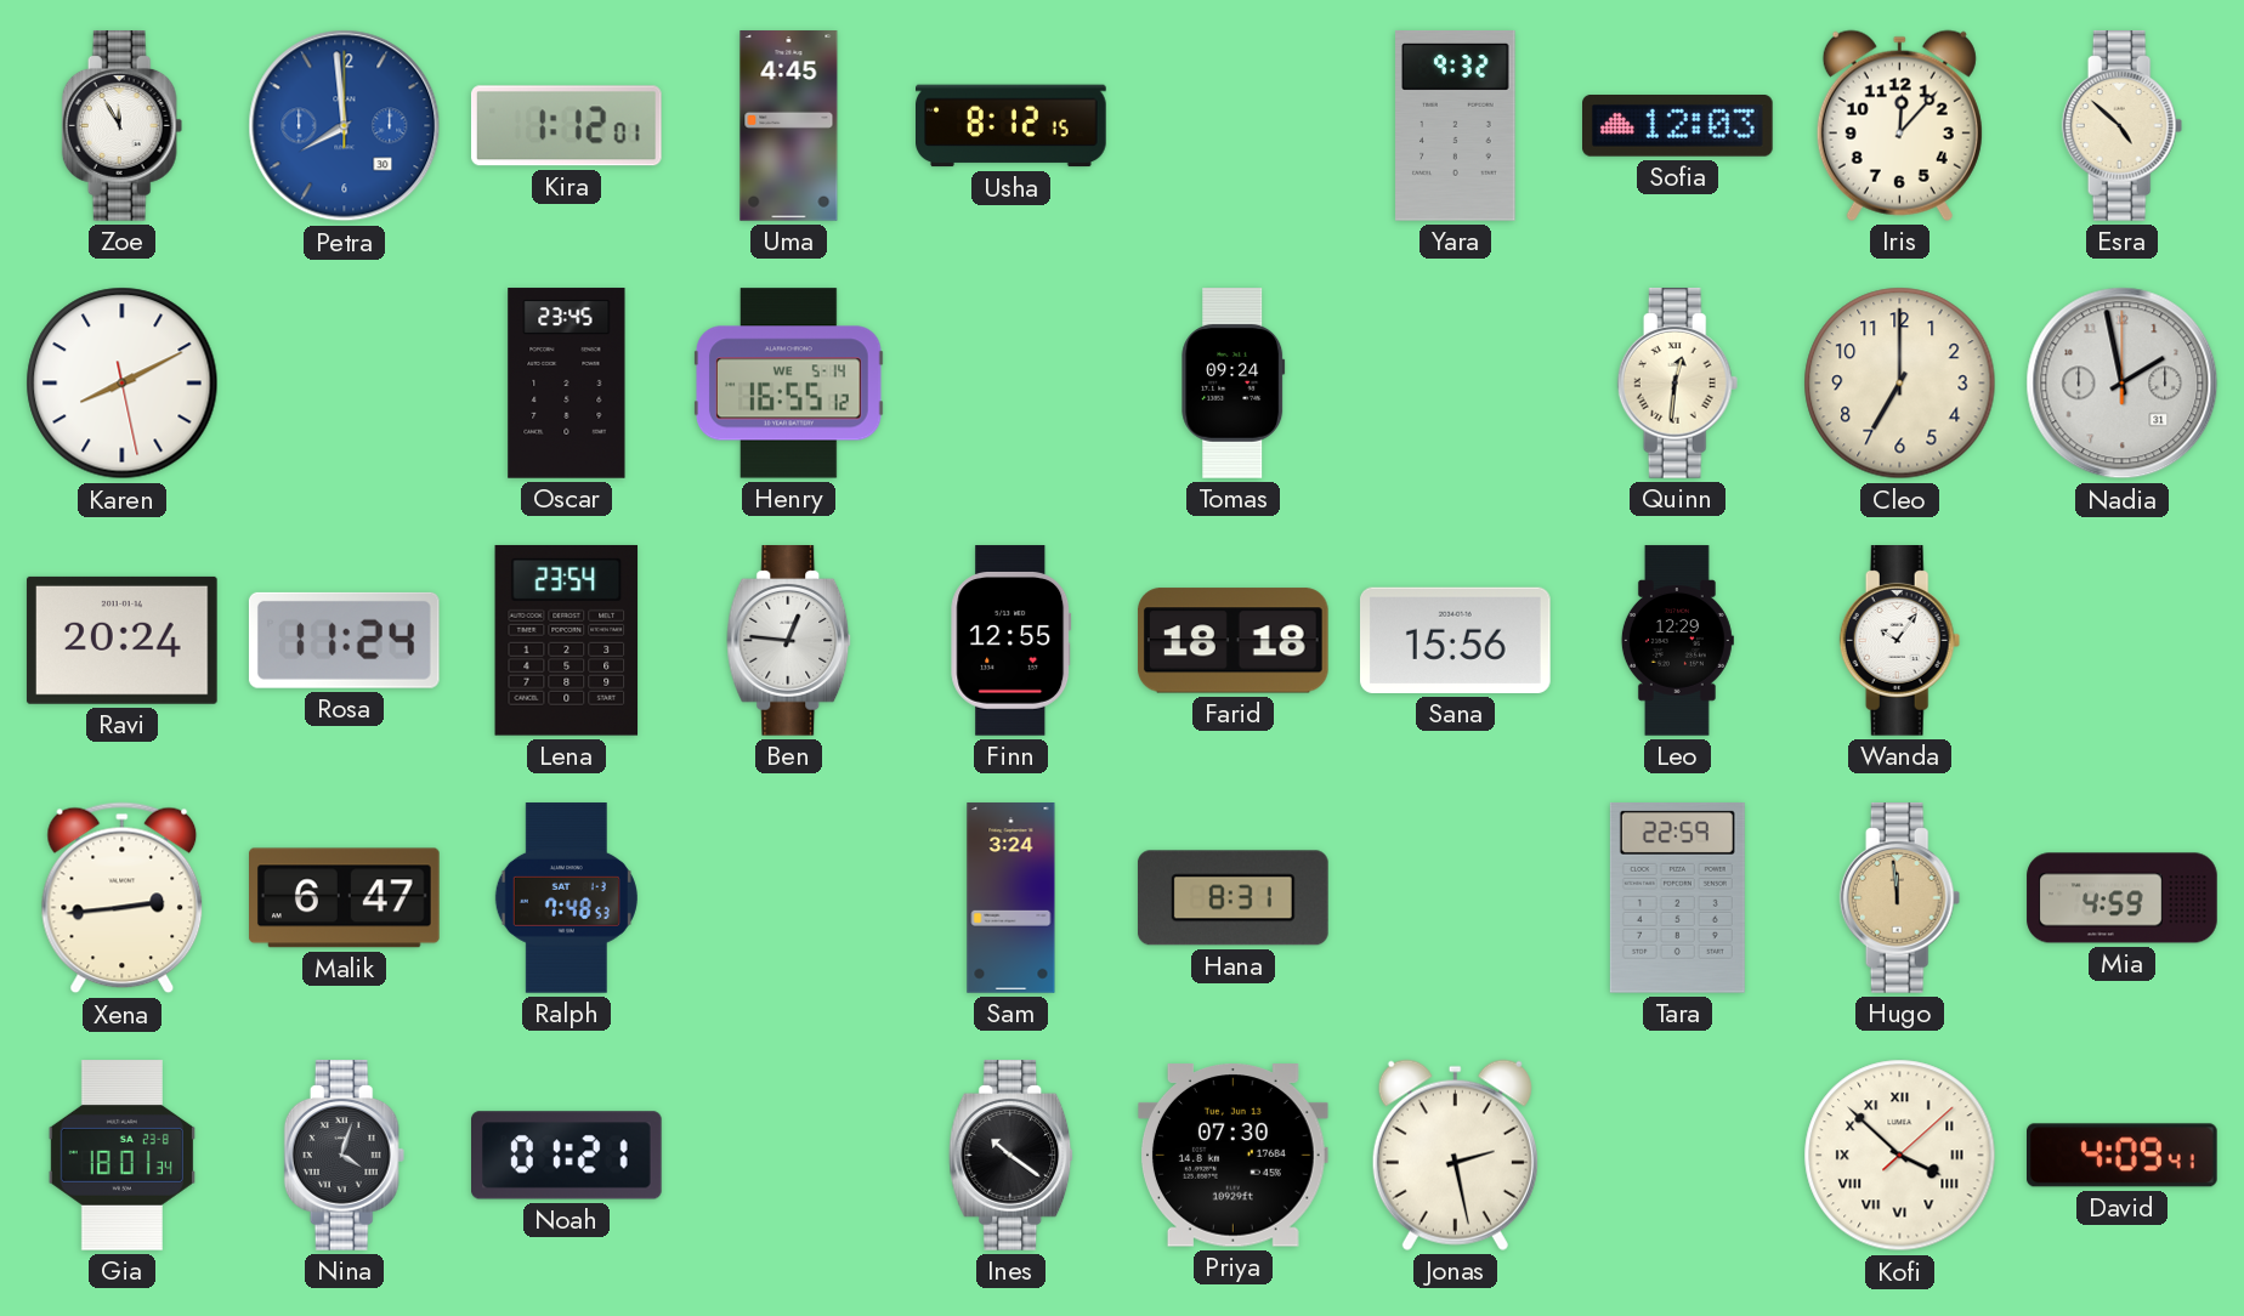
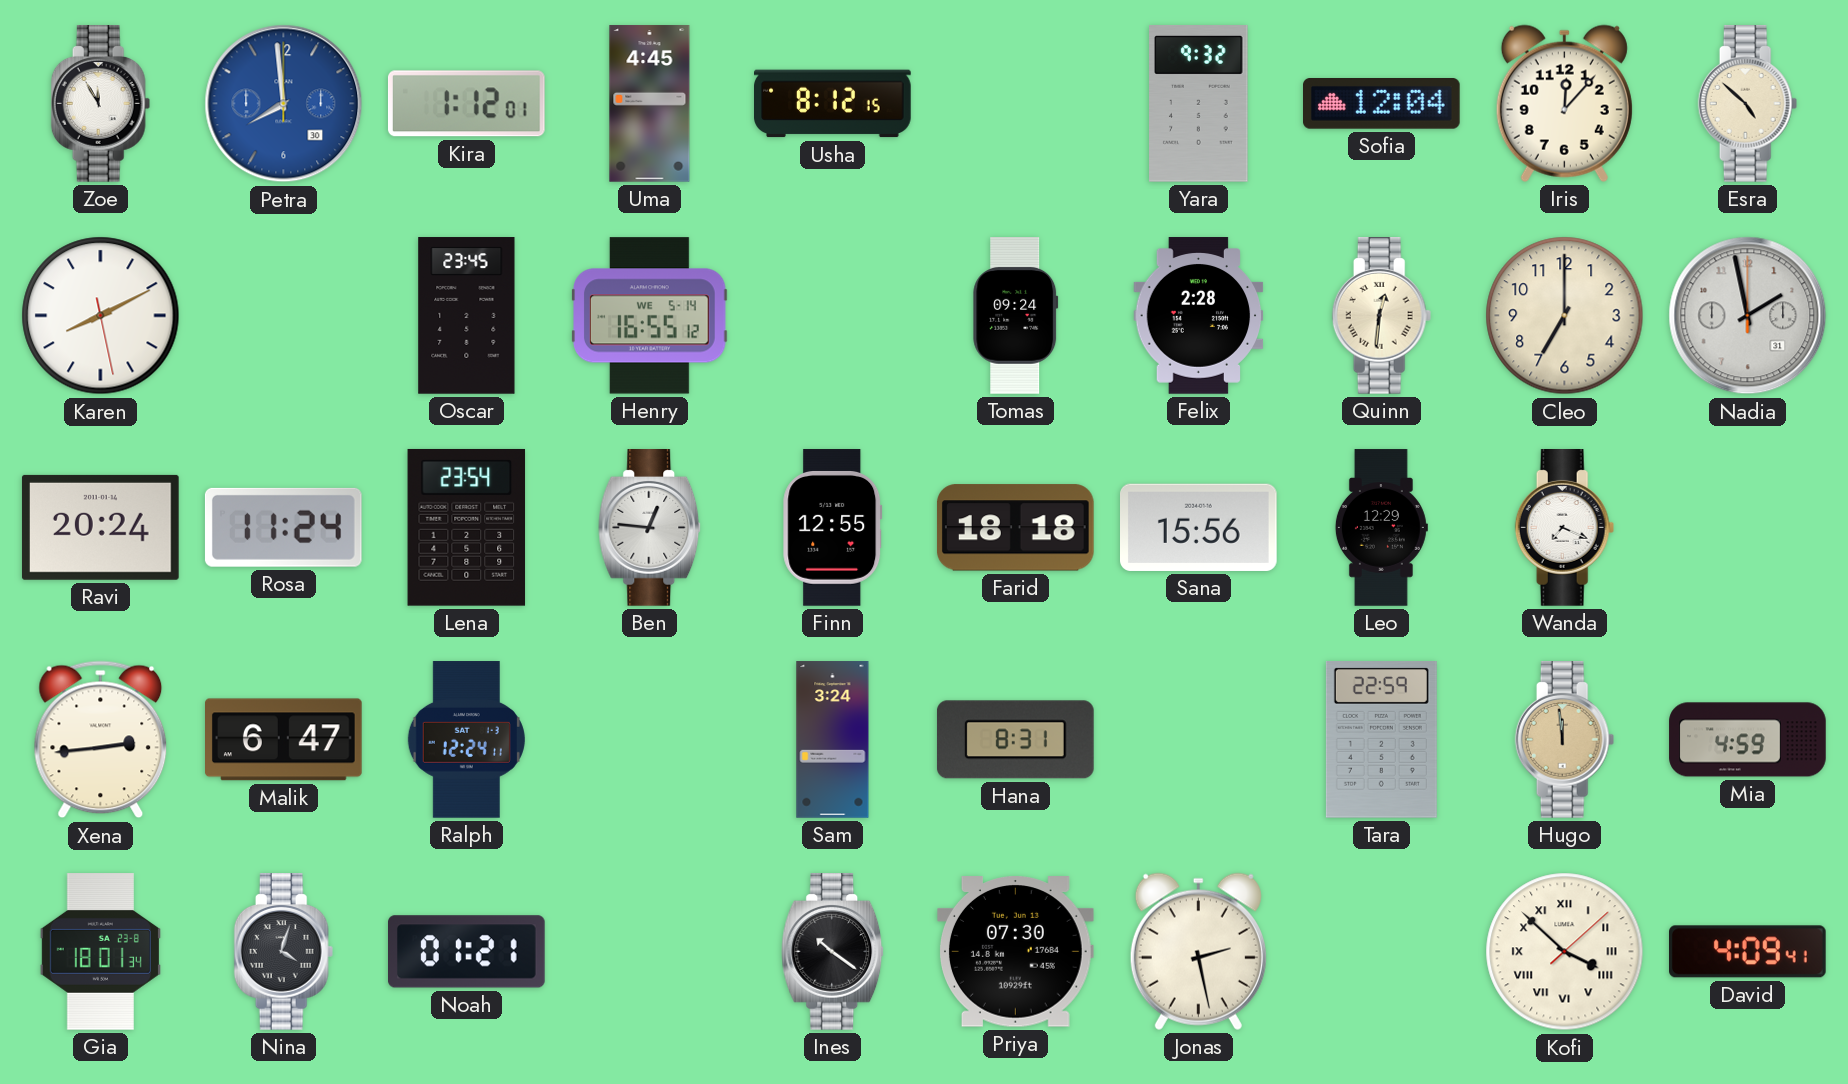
Sofia: 12:03 -> 12:04
Felix: none -> 2:28
Wanda: 10:06 -> 7:19
Ralph: 7:48 -> 12:24
